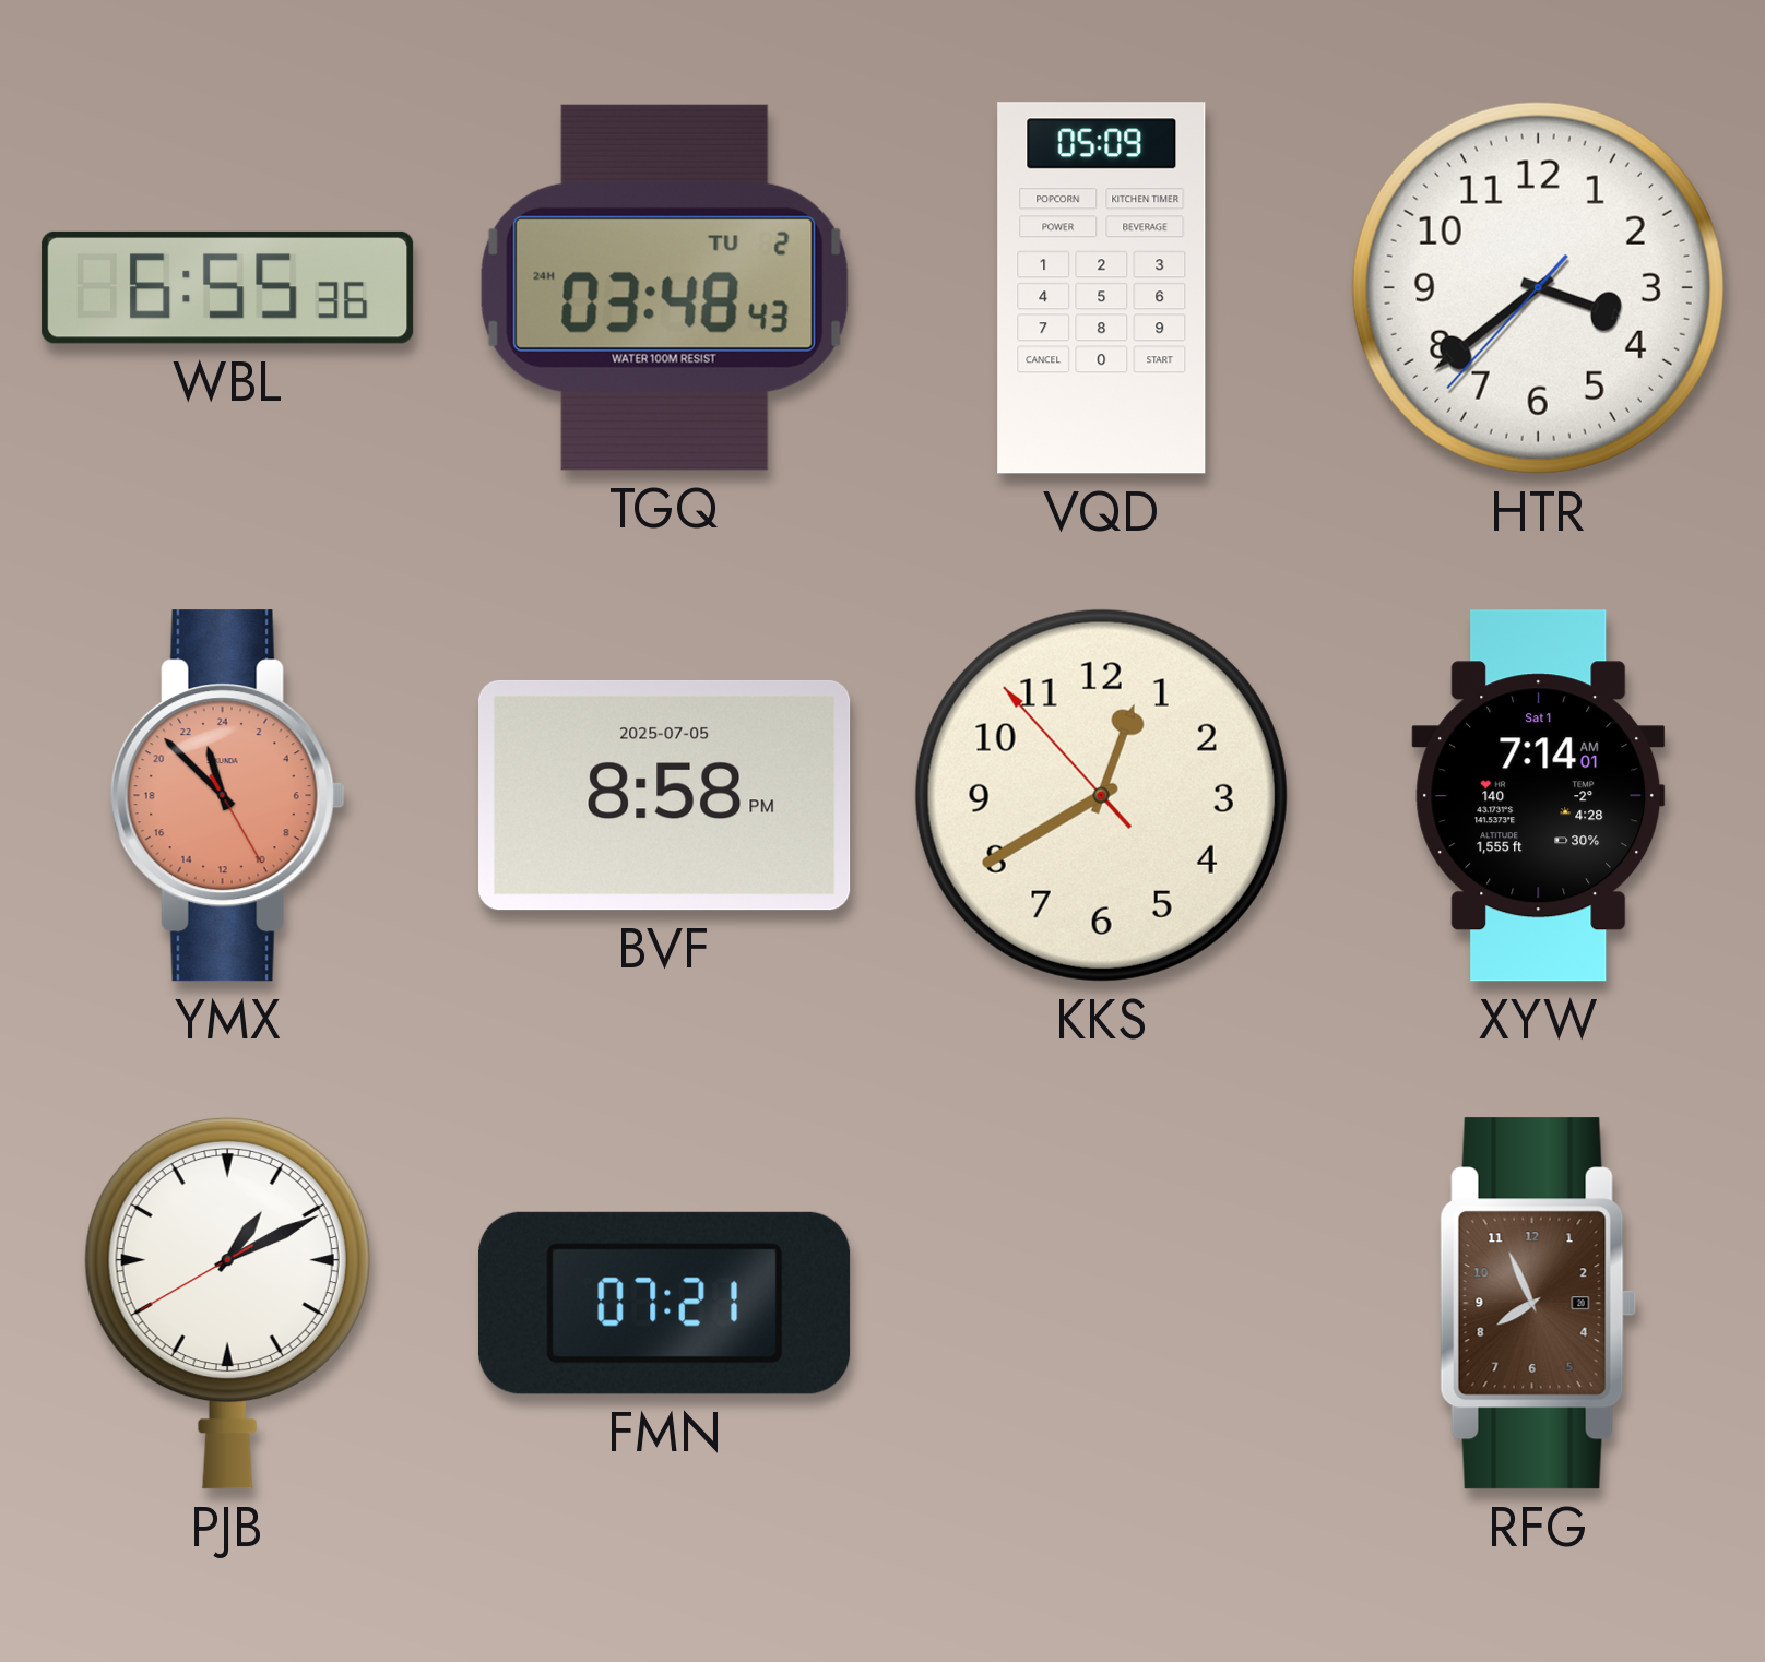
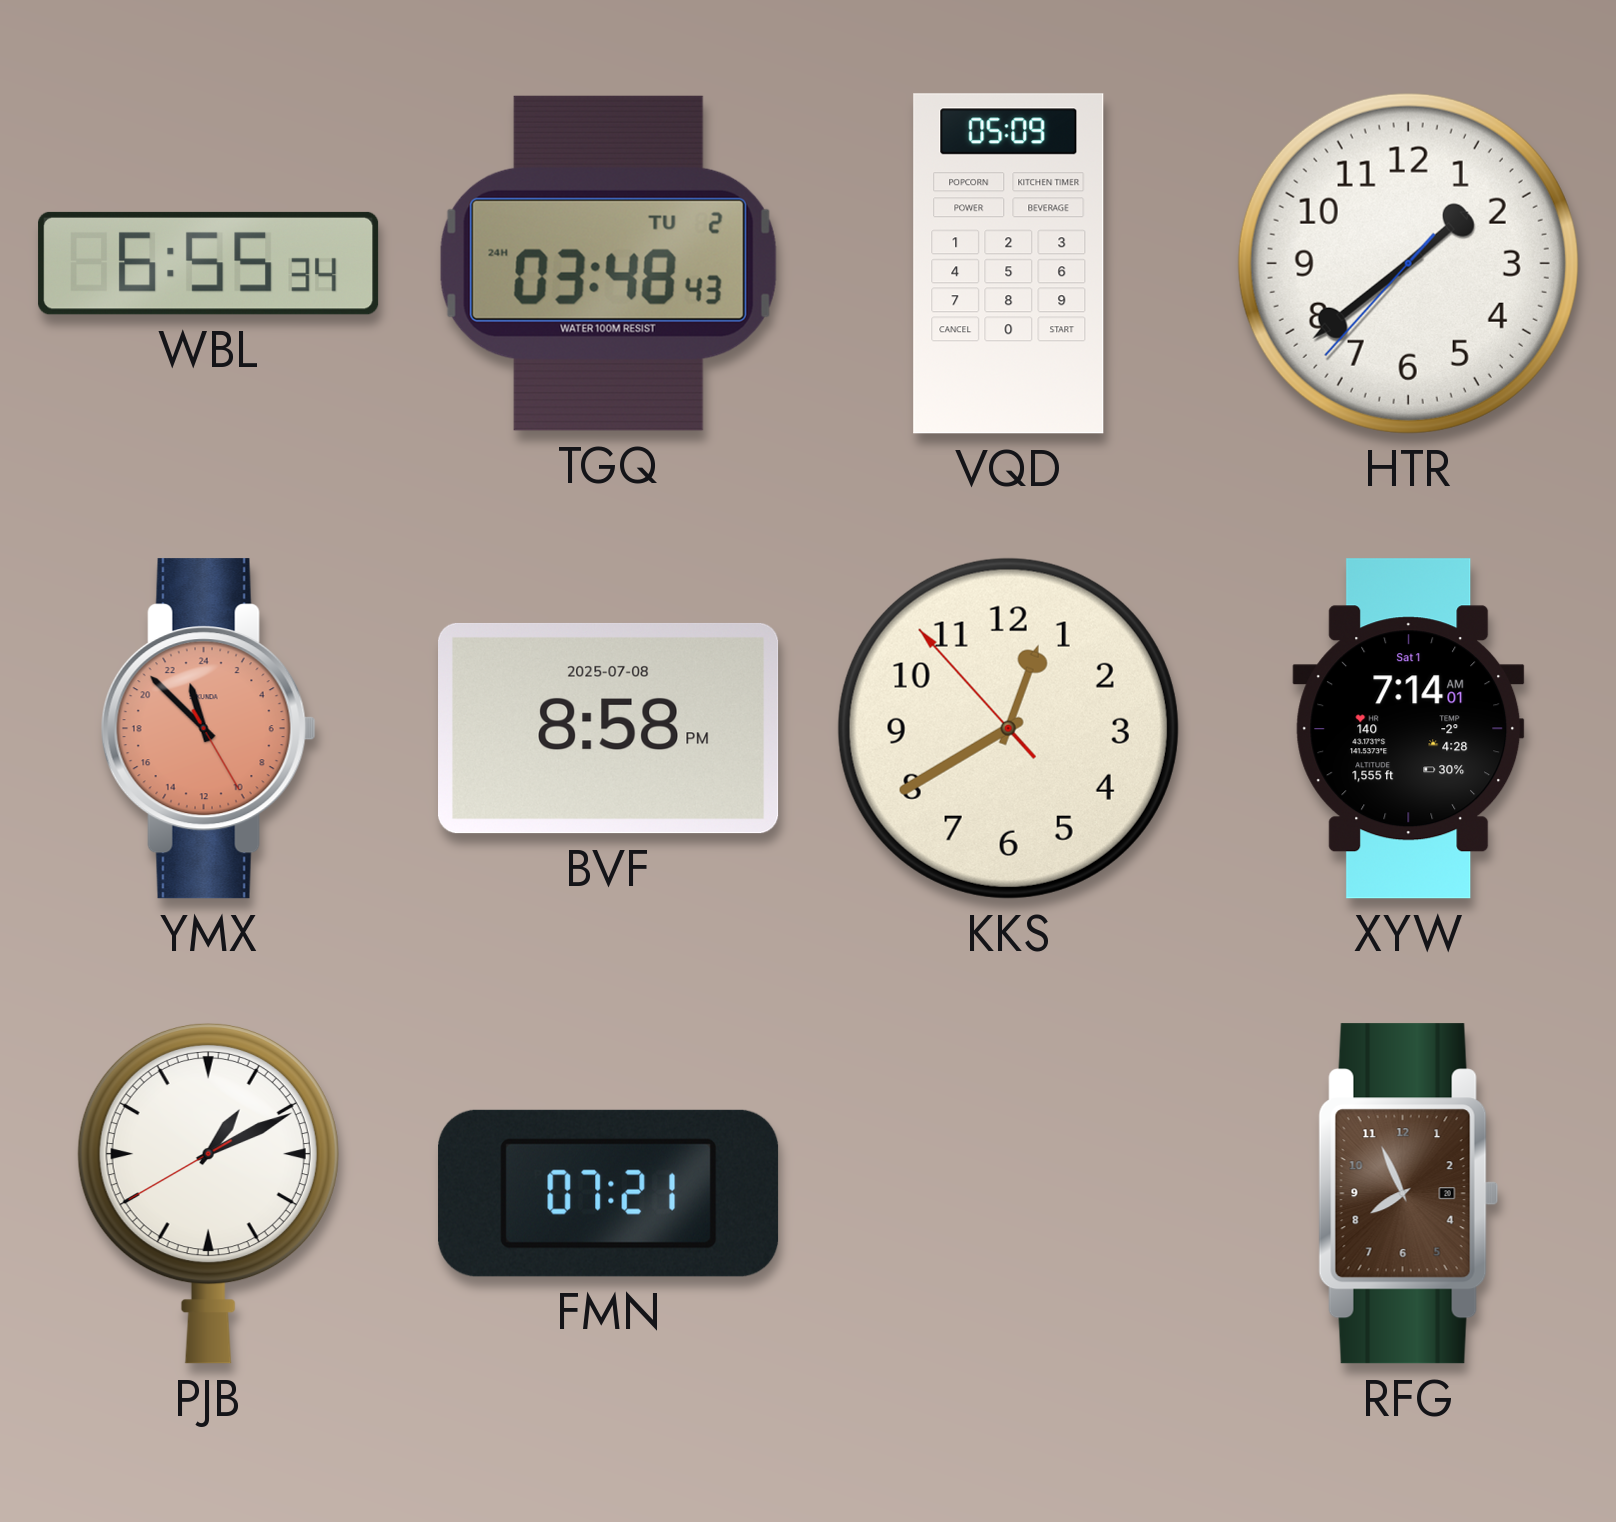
WBL: 6:55:36 -> 6:55:34
HTR: 3:38 -> 1:38
BVF date: 2025-07-05 -> 2025-07-08
